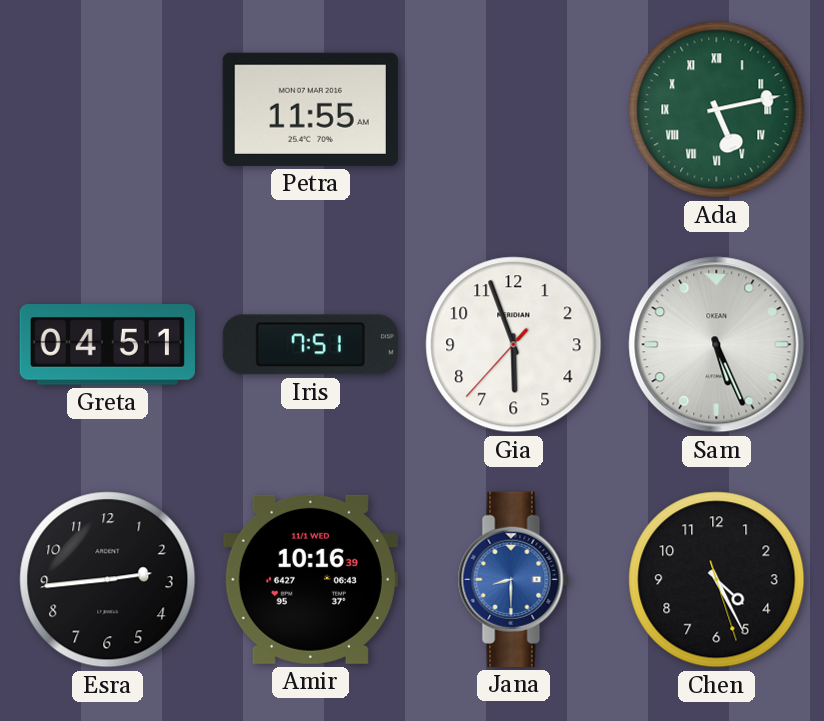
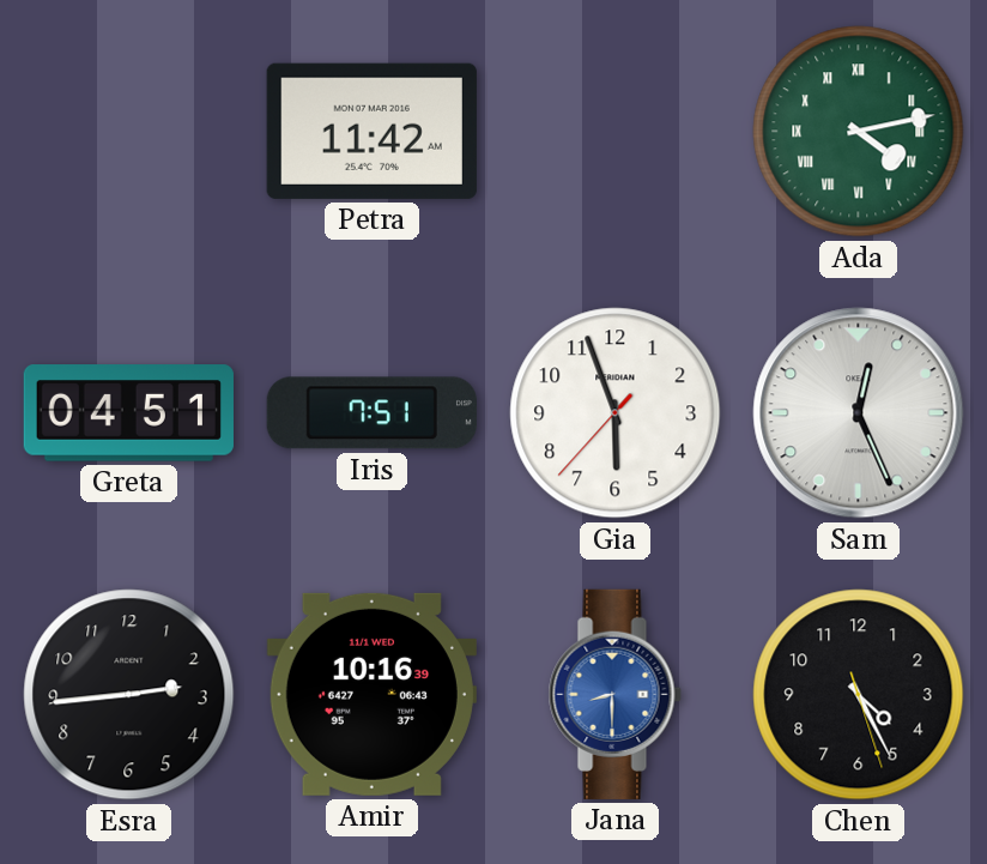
Petra: 11:55 -> 11:42
Ada: 5:13 -> 4:13
Sam: 5:26 -> 12:26
